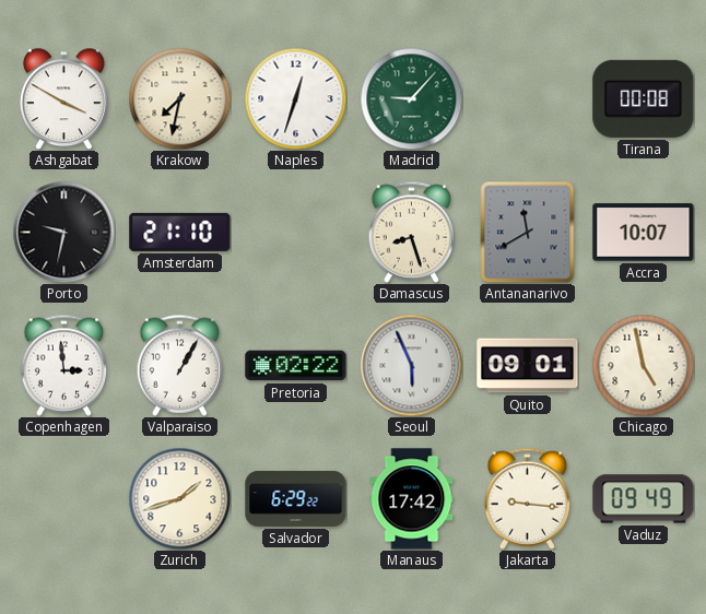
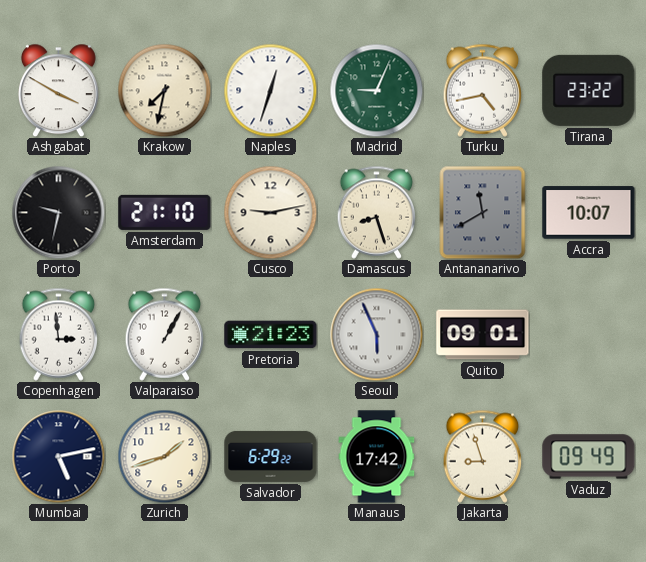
Madrid: 9:07 -> 9:04
Turku: none -> 4:43
Tirana: 00:08 -> 23:22
Cusco: none -> 9:13
Pretoria: 02:22 -> 21:23
Chicago: 4:58 -> none
Mumbai: none -> 5:13
Jakarta: 9:16 -> 8:57
